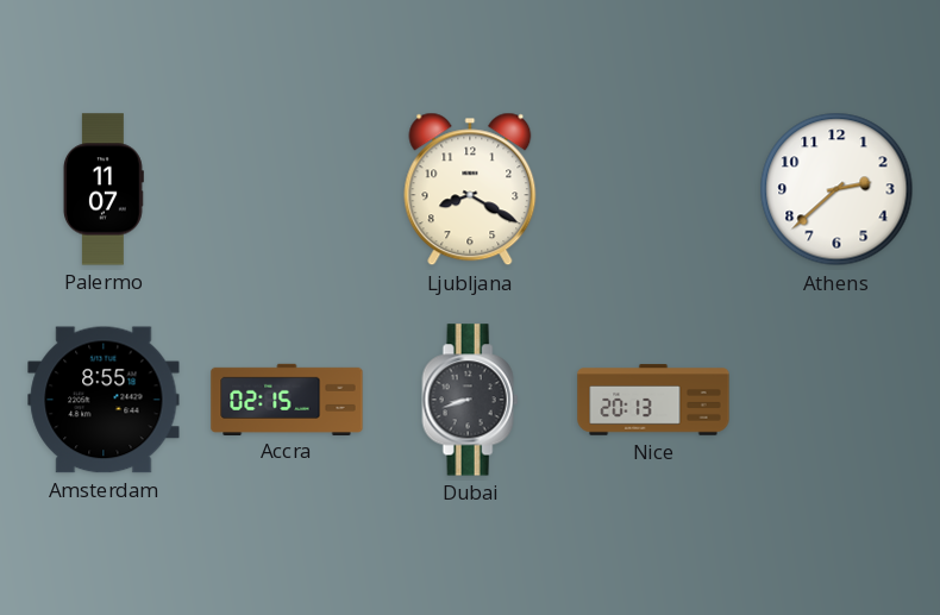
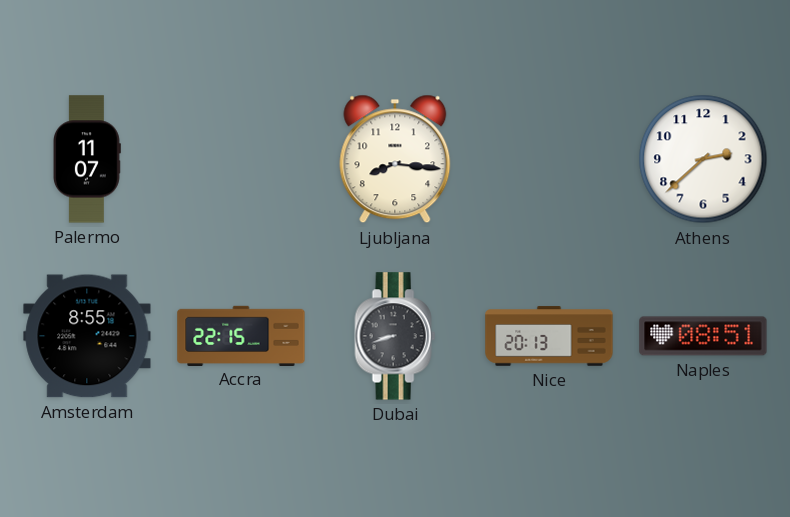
Ljubljana: 8:20 -> 8:16
Accra: 02:15 -> 22:15
Naples: none -> 08:51
